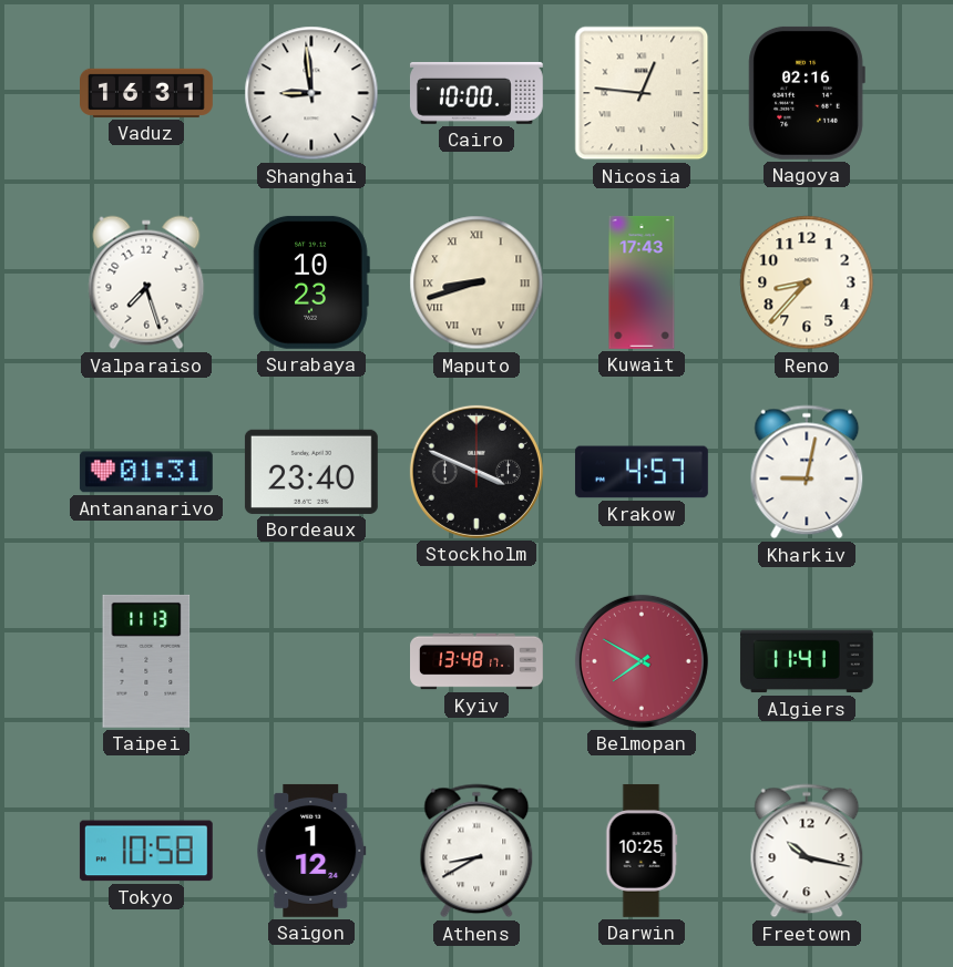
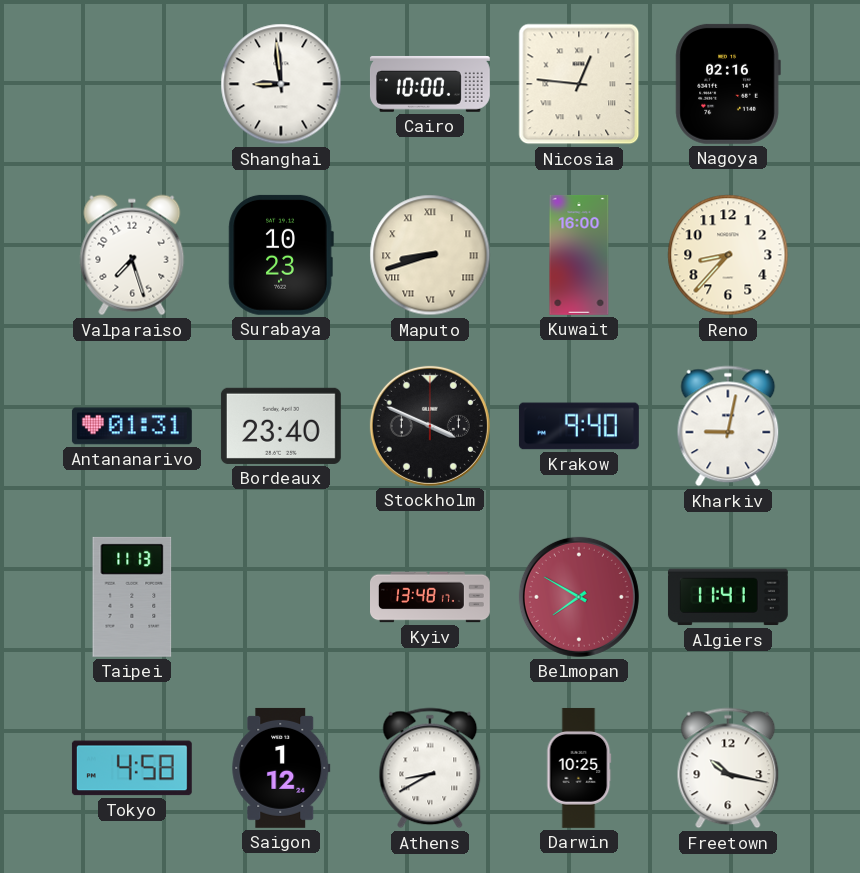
Vaduz: 16:31 -> none
Kuwait: 17:43 -> 16:00
Krakow: 4:57 -> 9:40
Tokyo: 10:58 -> 4:58
